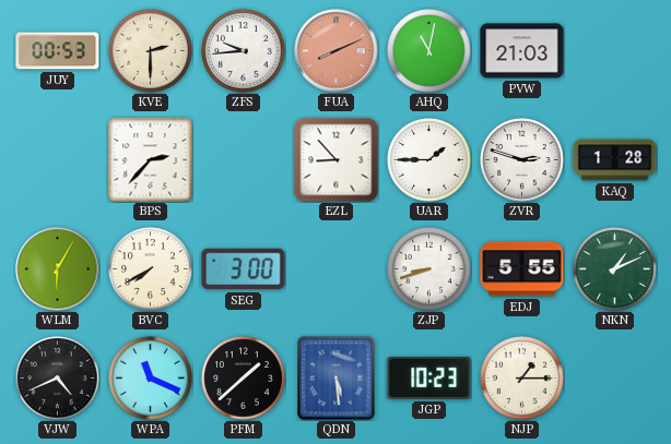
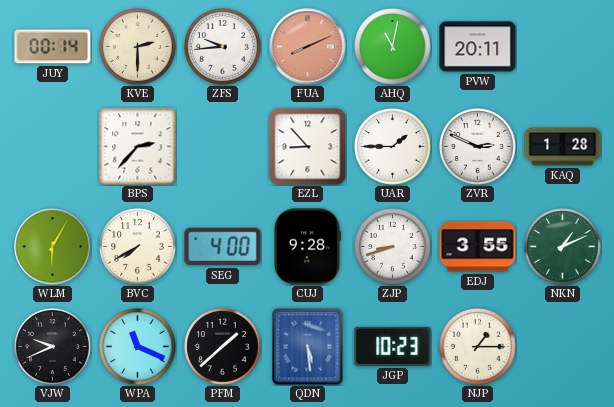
JUY: 00:53 -> 00:14
PVW: 21:03 -> 20:11
ZVR: 2:48 -> 2:49
SEG: 3:00 -> 4:00
CUJ: none -> 9:28
EDJ: 5:55 -> 3:55
VJW: 4:41 -> 9:41
